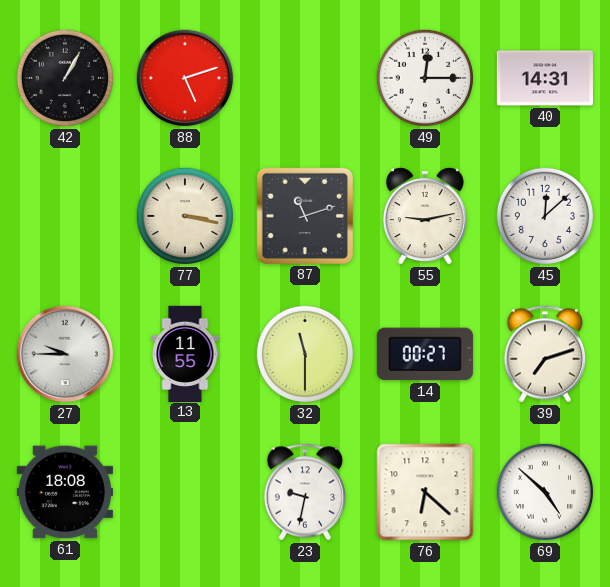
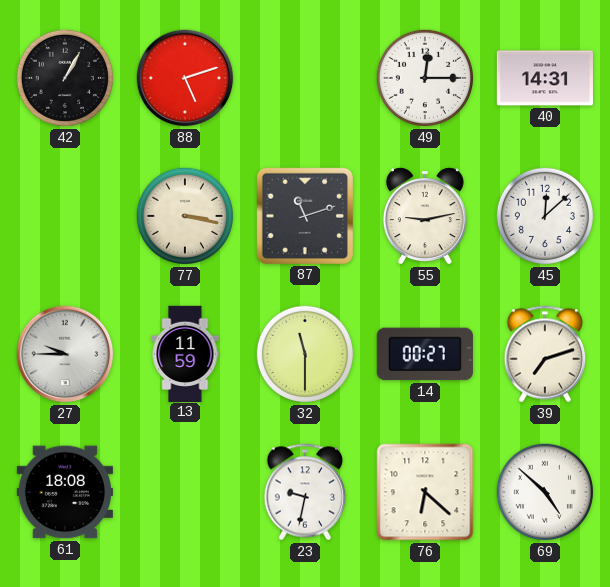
13: 11:55 -> 11:59
